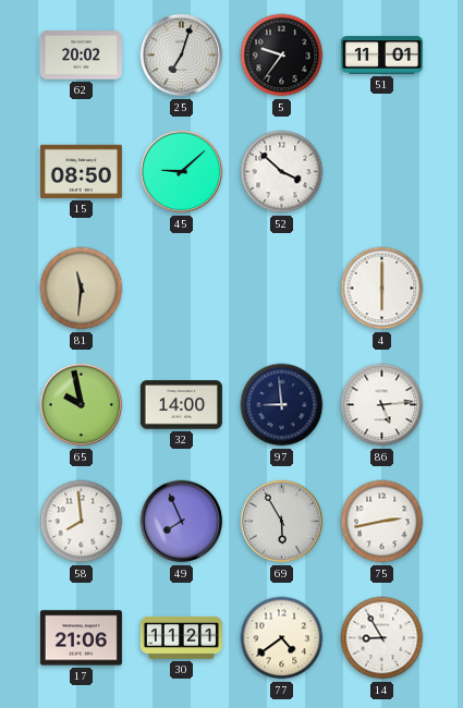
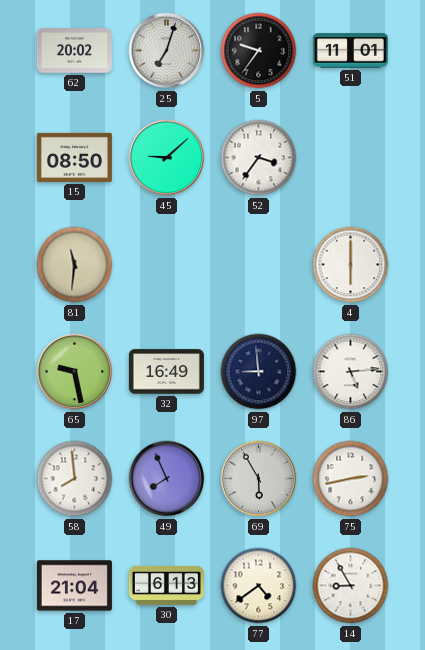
52: 3:52 -> 3:36
65: 9:58 -> 9:28
32: 14:00 -> 16:49
17: 21:06 -> 21:04
30: 11:21 -> 6:13
